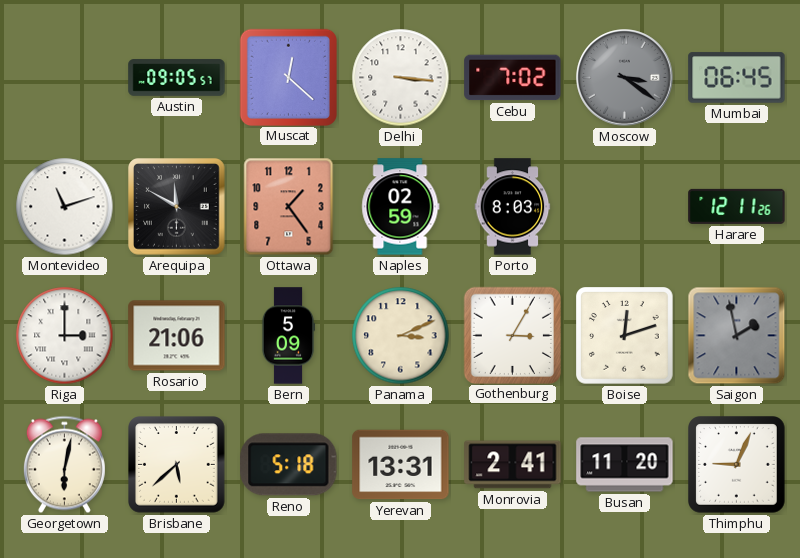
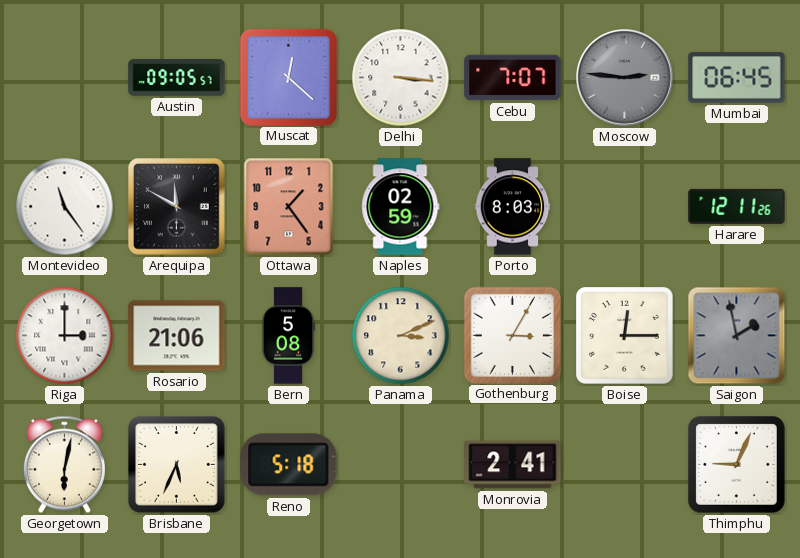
Cebu: 7:02 -> 7:07
Moscow: 3:21 -> 2:46
Montevideo: 11:12 -> 11:24
Bern: 5:09 -> 5:08
Boise: 12:12 -> 12:15
Brisbane: 5:38 -> 5:34
Yerevan: 13:31 -> none
Busan: 11:20 -> none
